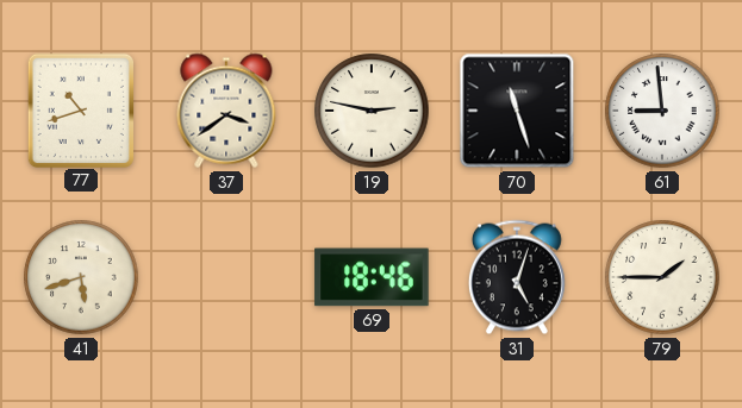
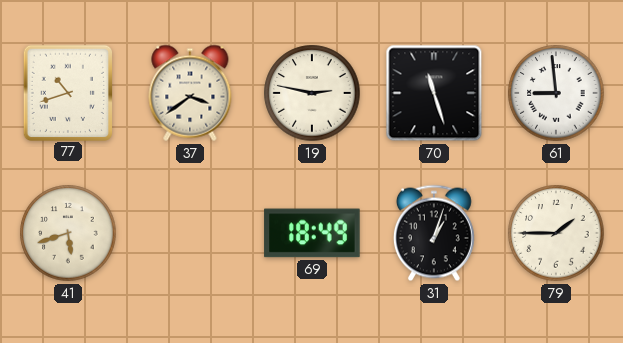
69: 18:46 -> 18:49
31: 5:03 -> 1:03
